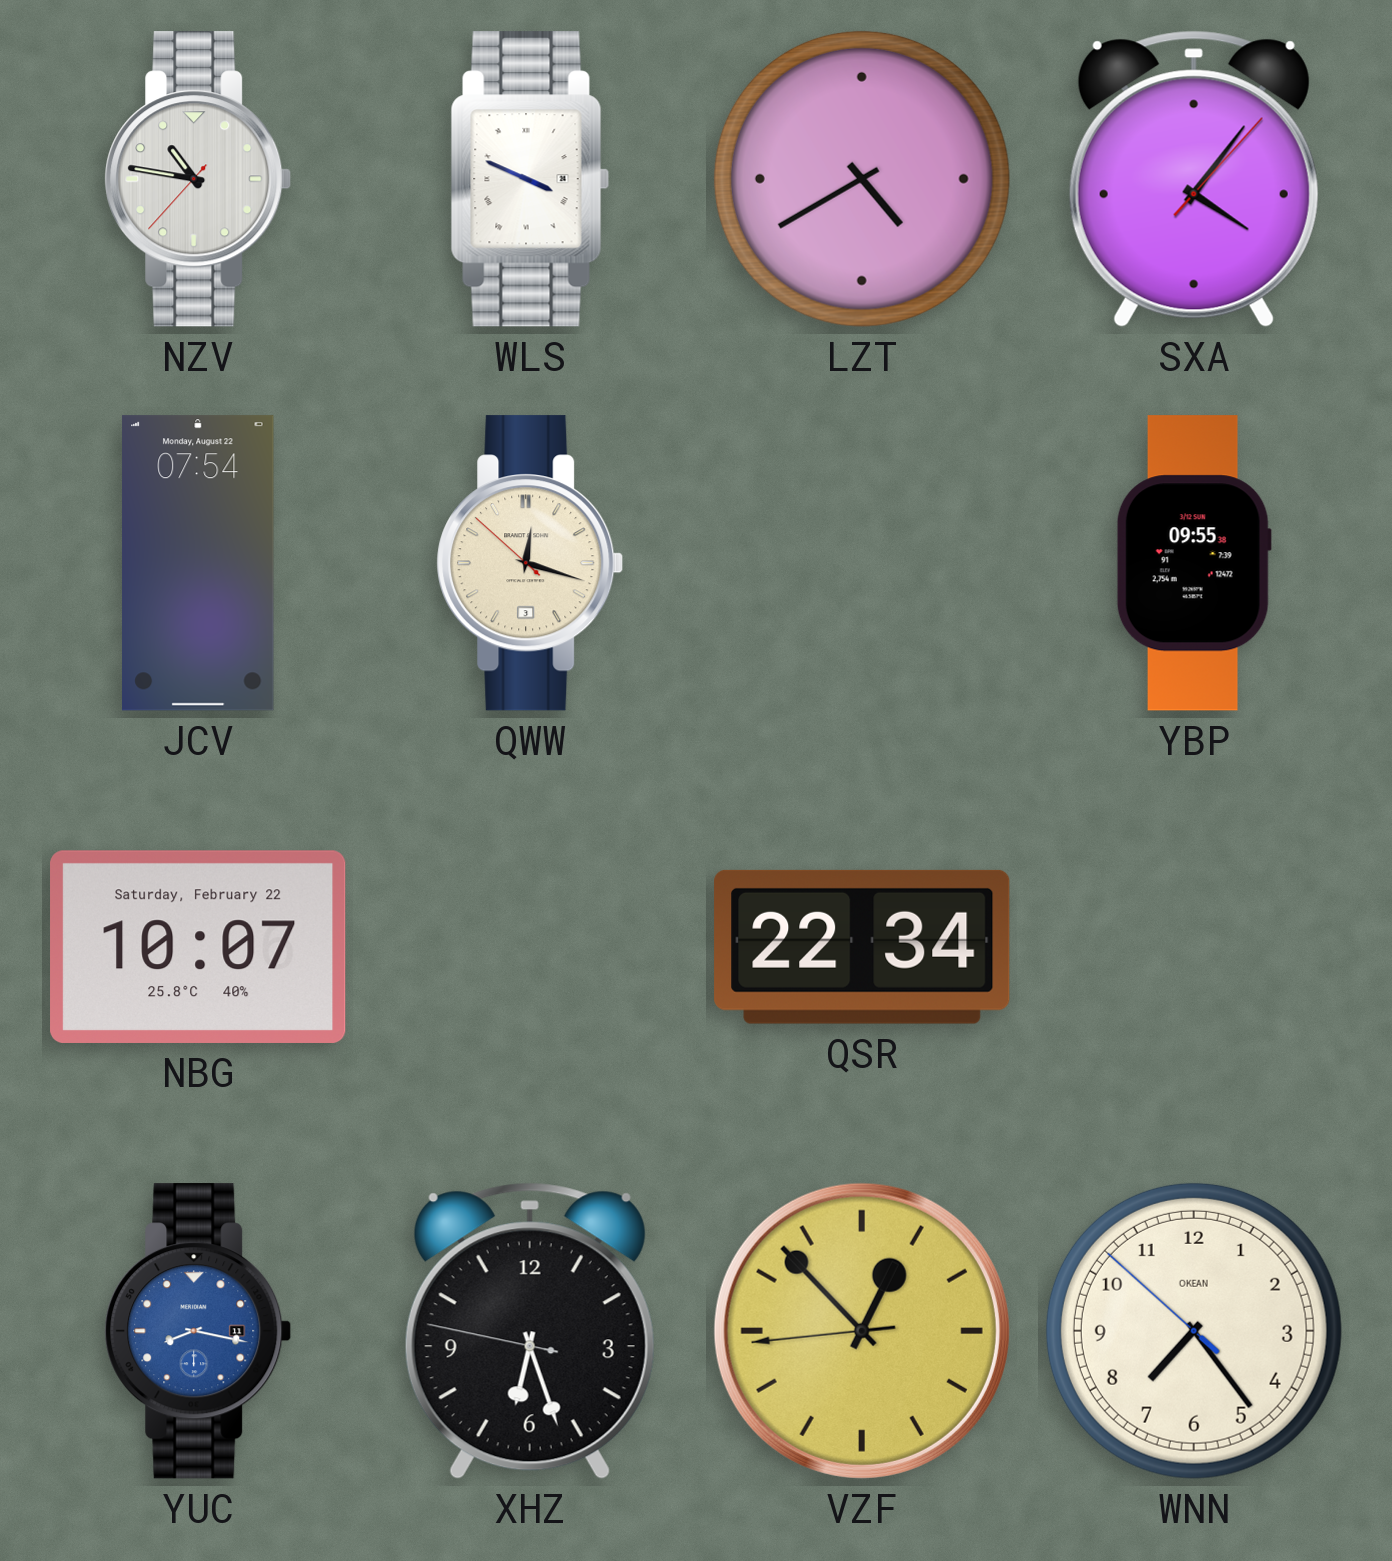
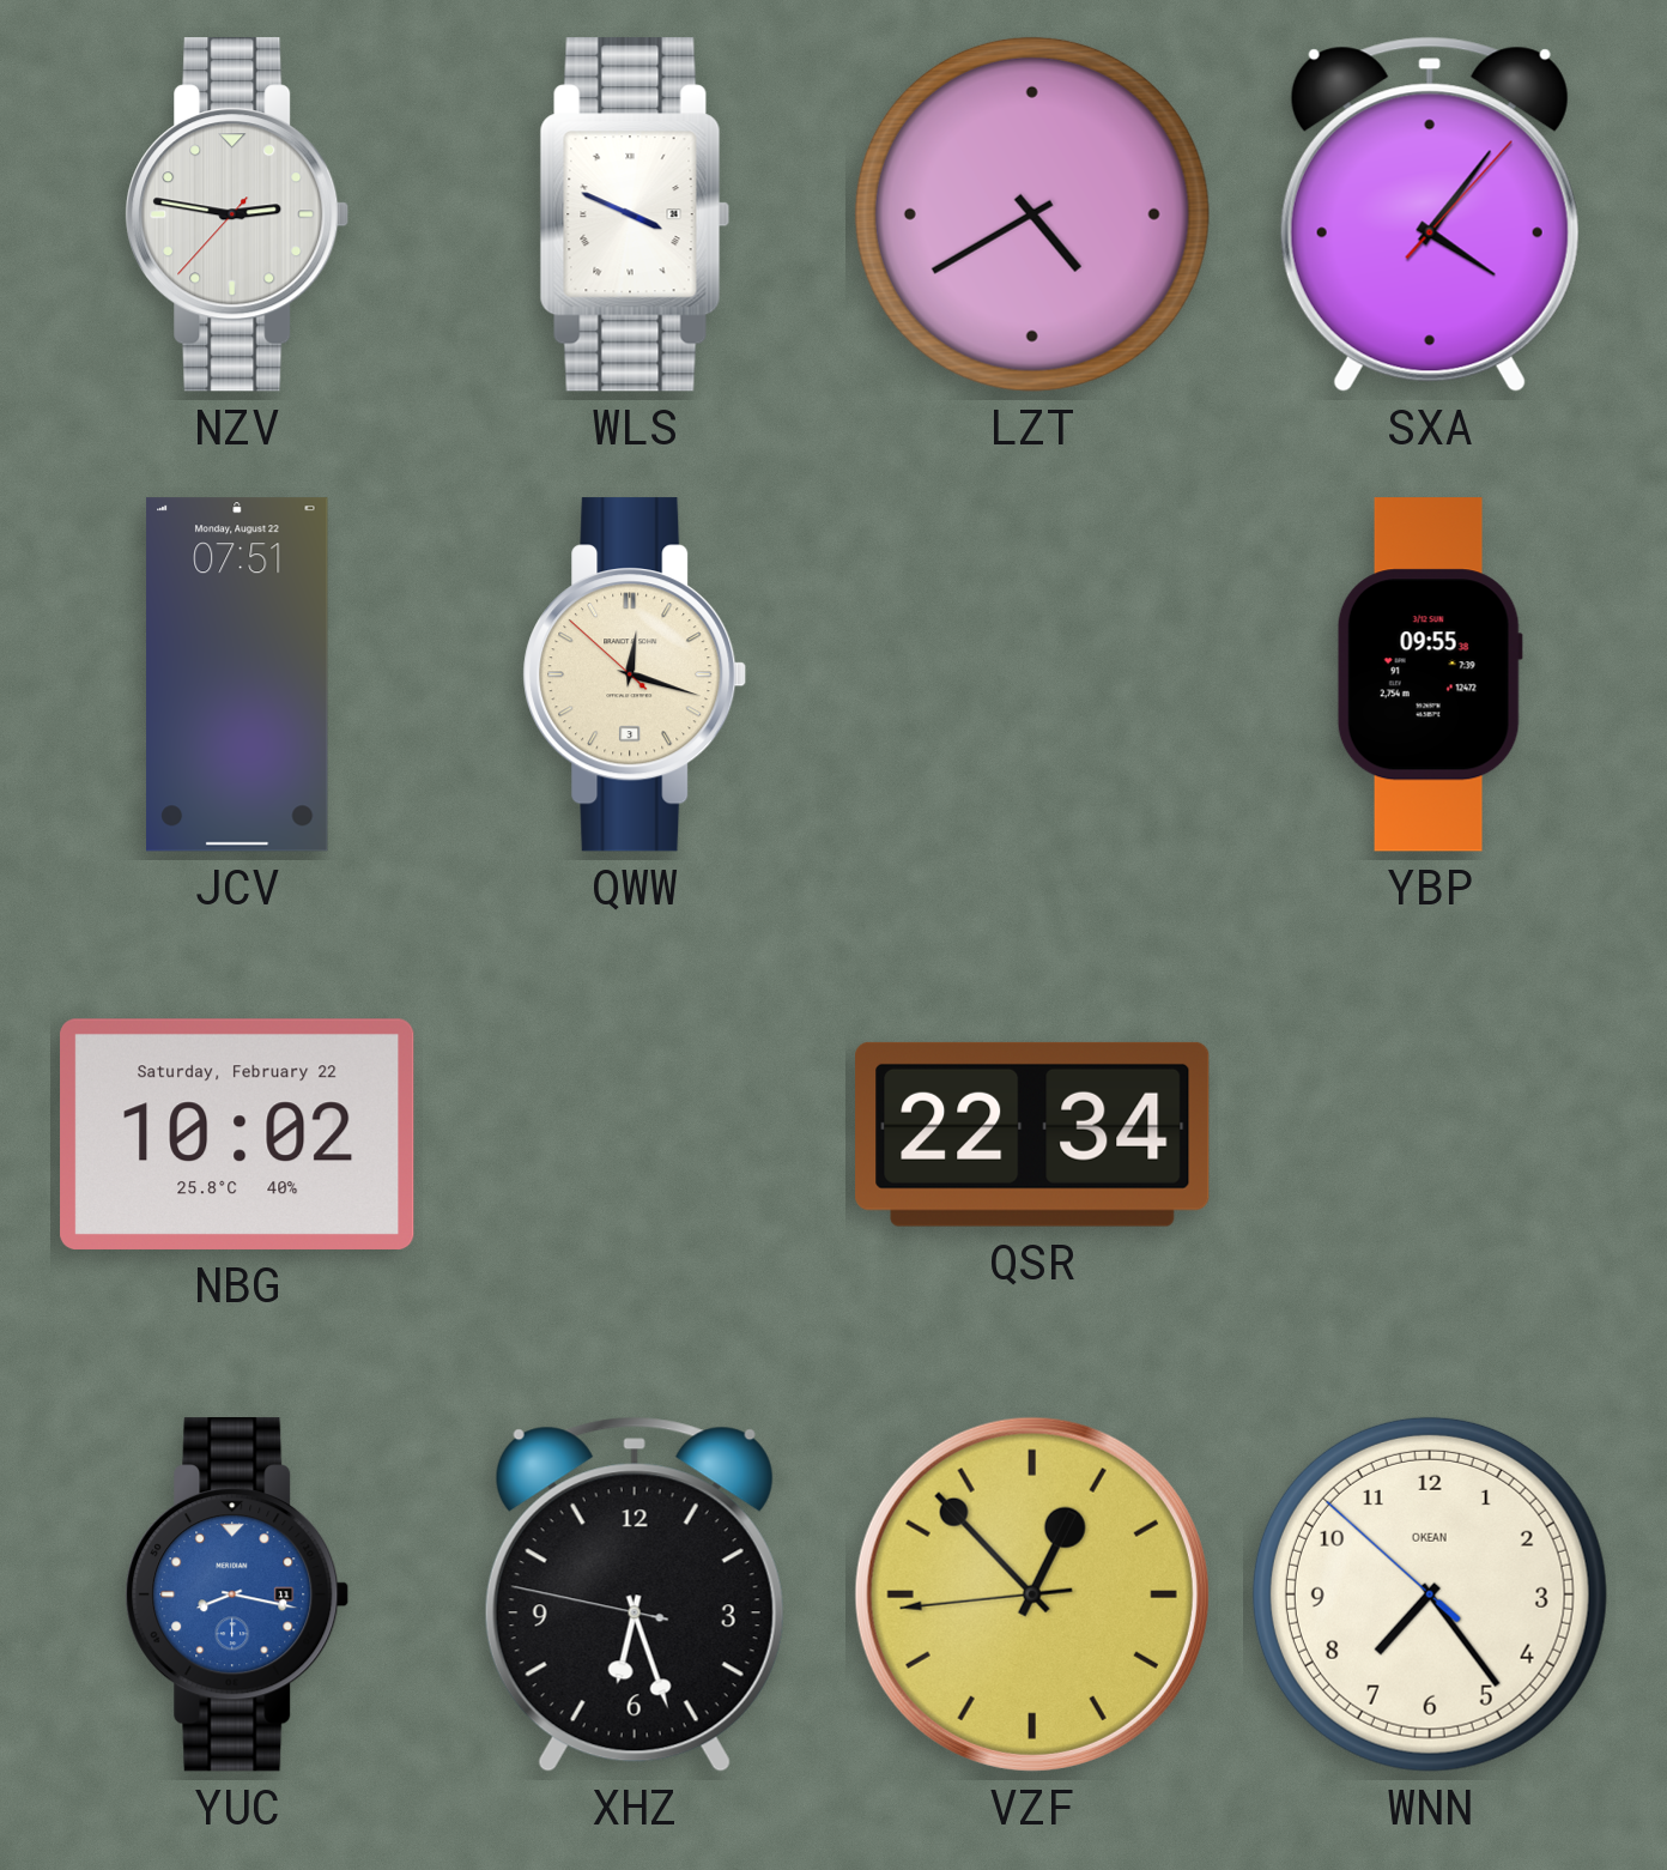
NZV: 10:46 -> 2:46
JCV: 07:54 -> 07:51
NBG: 10:07 -> 10:02
